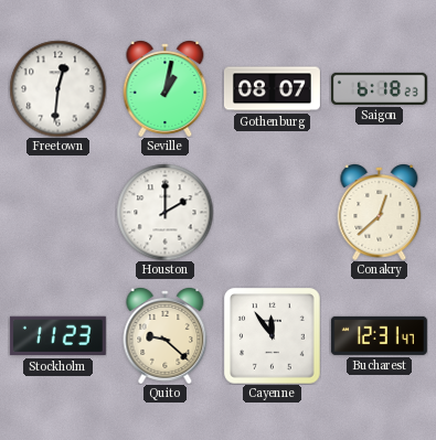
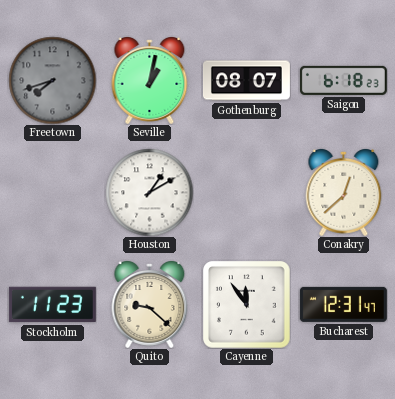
Freetown: 12:31 -> 7:42
Freetown dial: white -> grey
Houston: 2:00 -> 1:10
